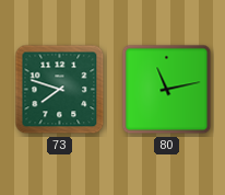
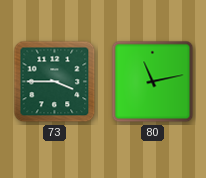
73: 7:48 -> 3:45
